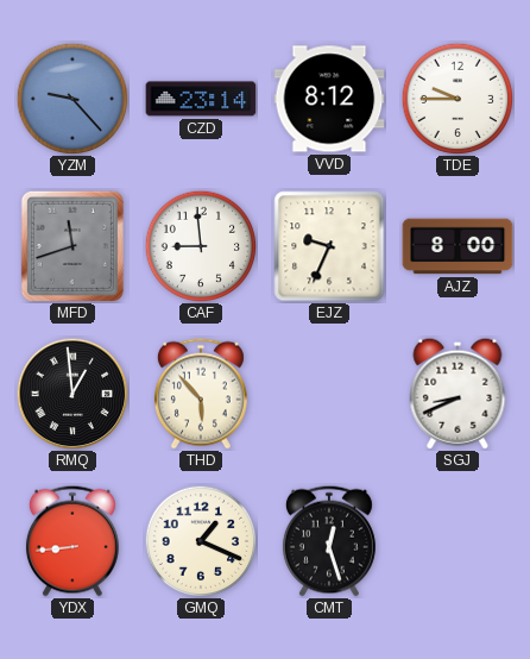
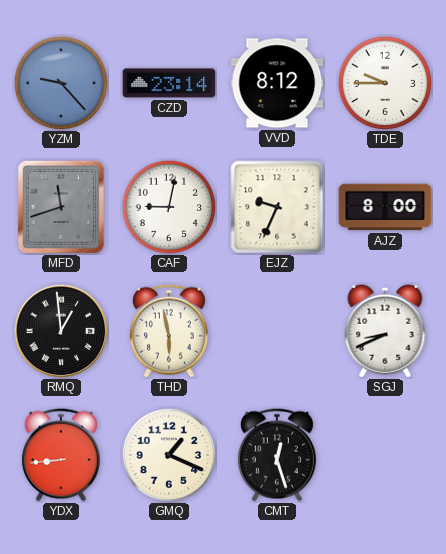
CAF: 8:59 -> 9:02
THD: 5:53 -> 5:58
